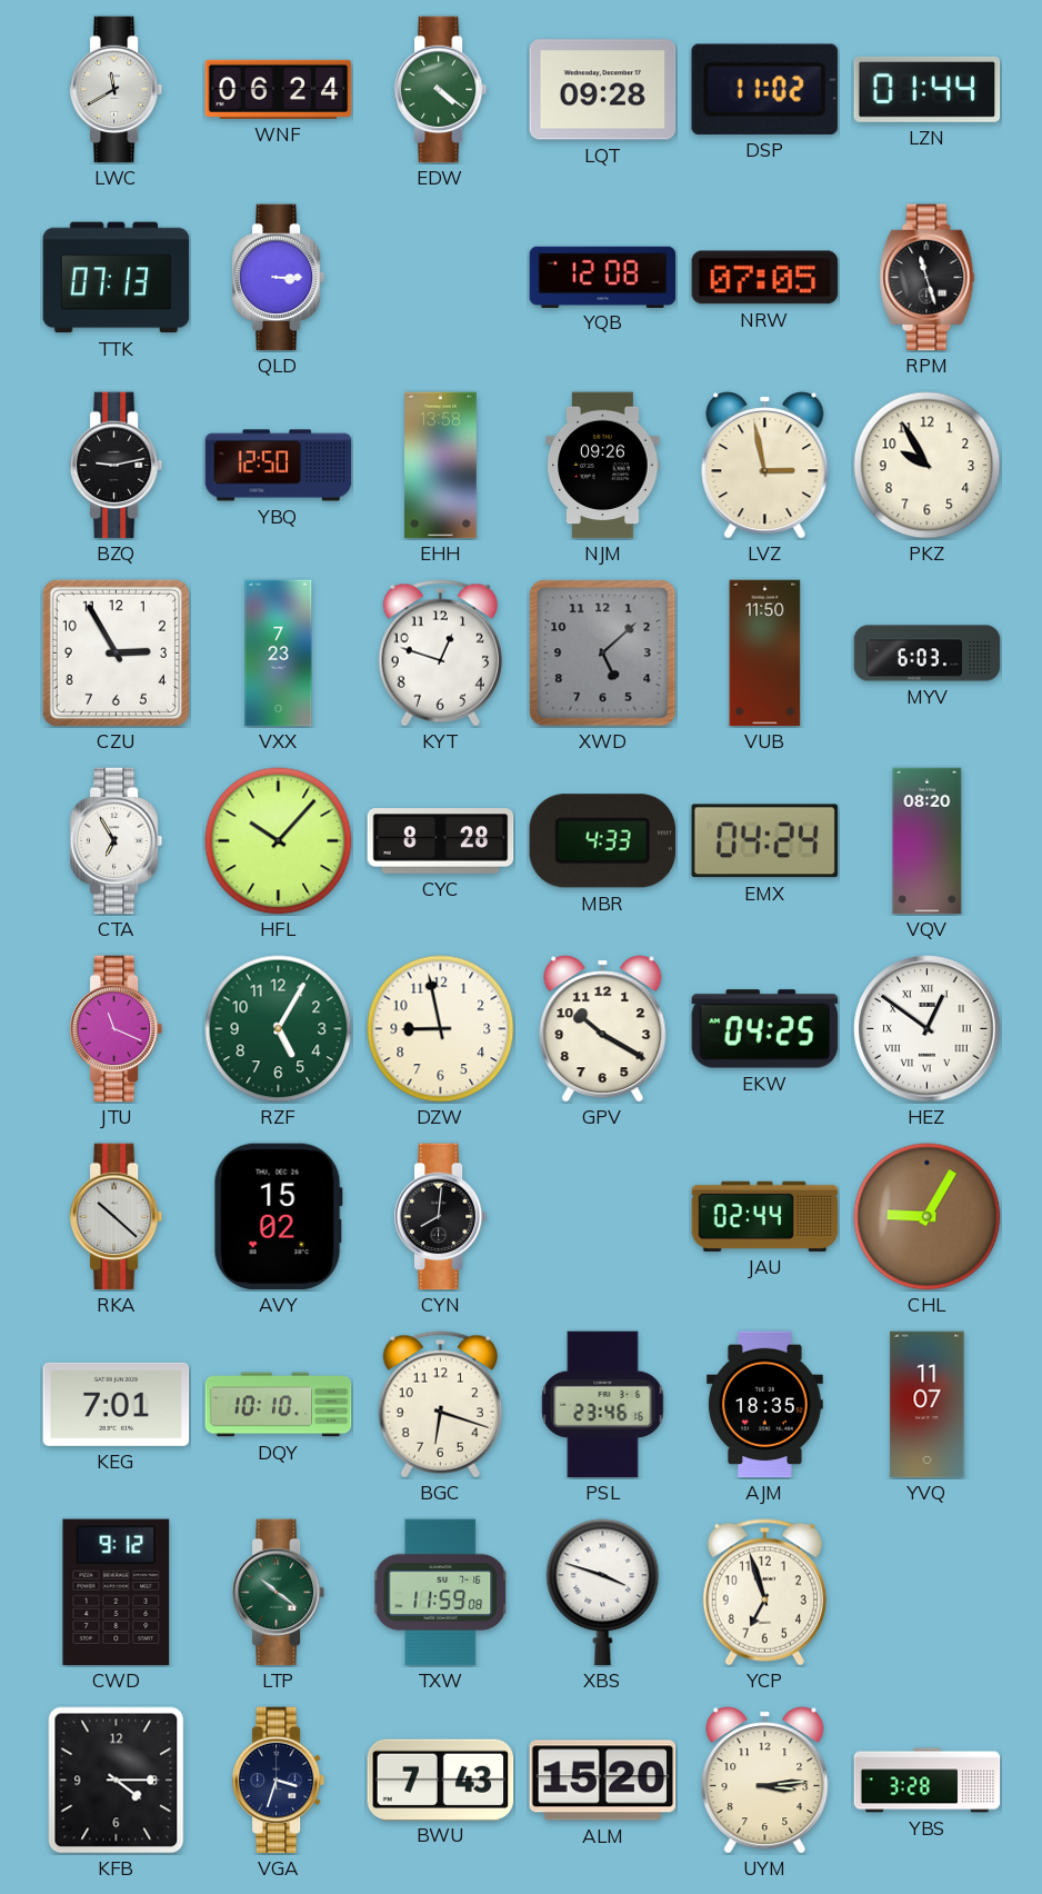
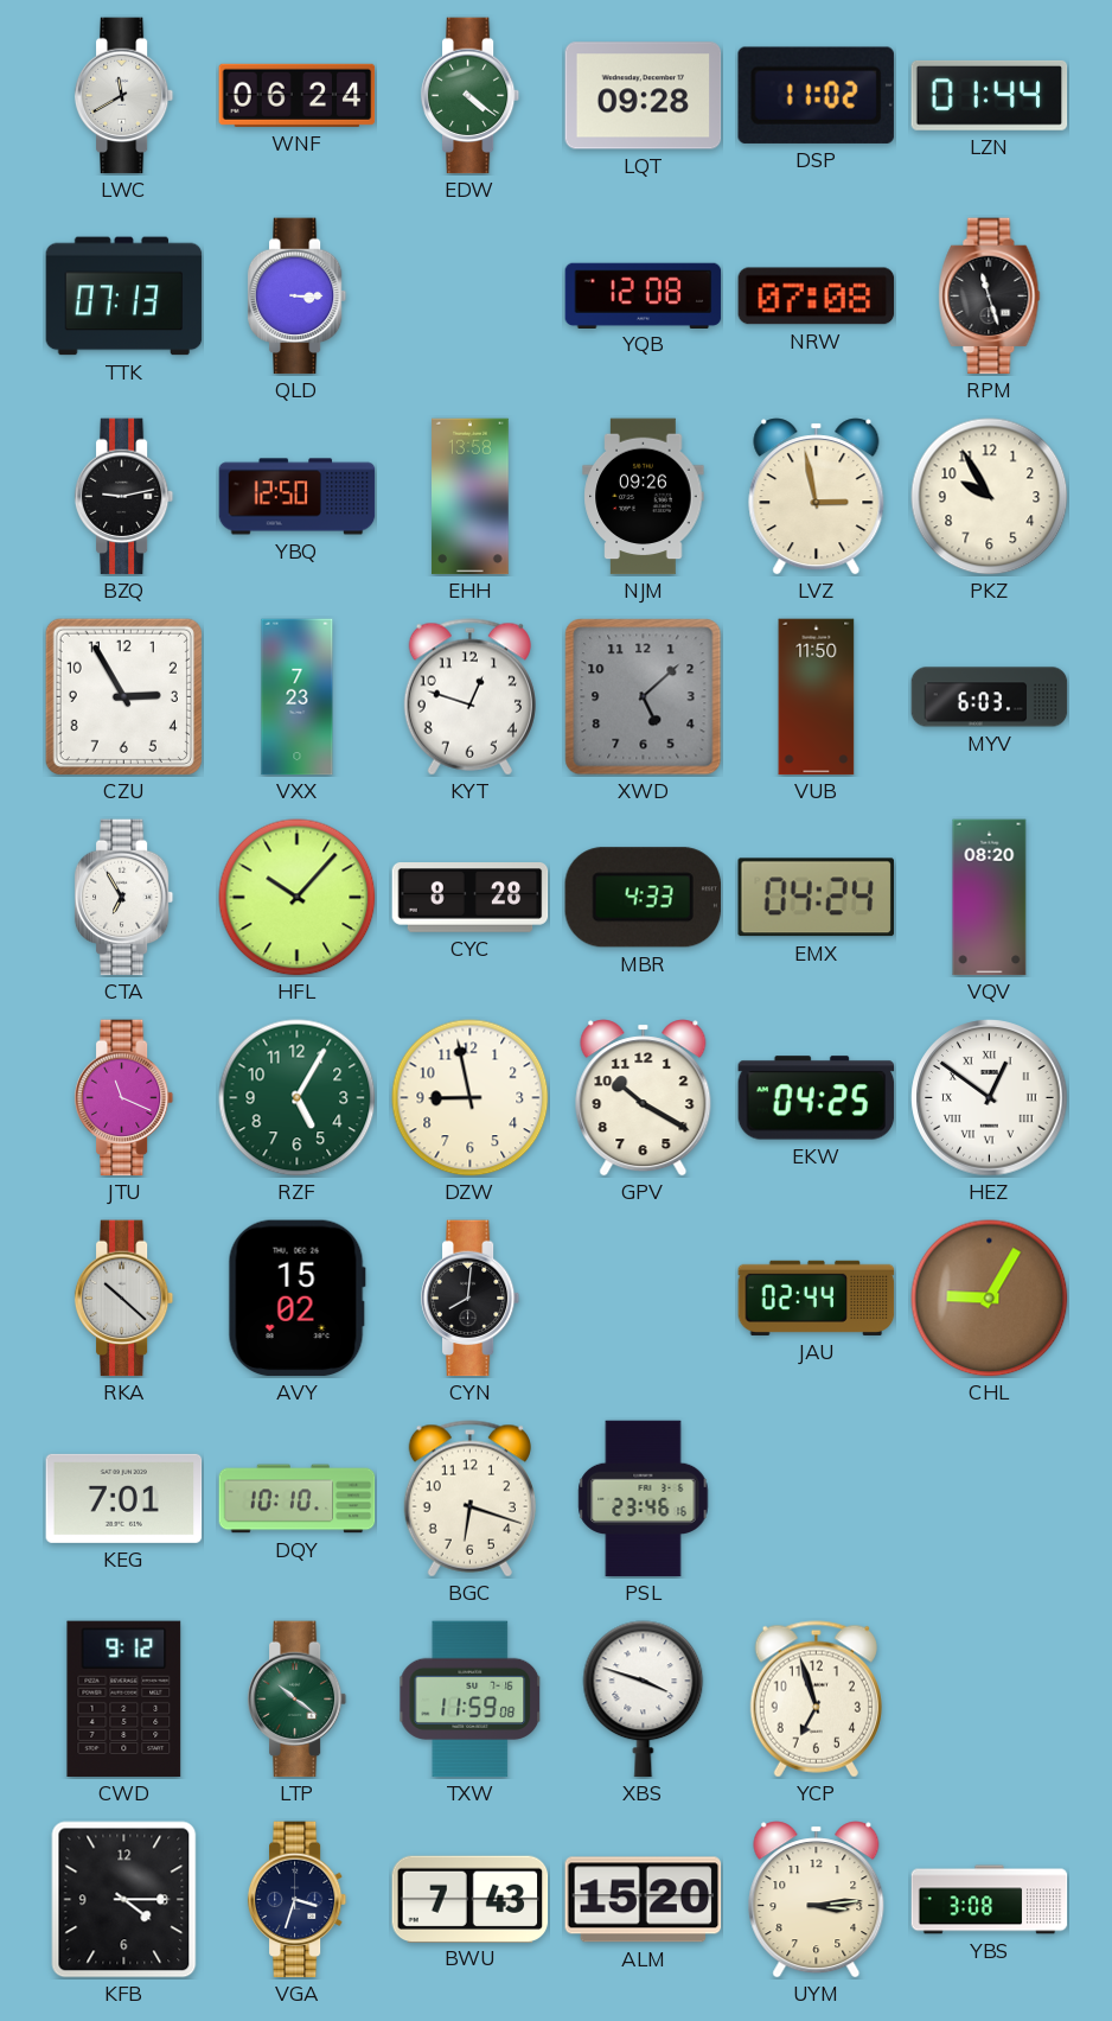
NRW: 07:05 -> 07:08
AJM: 18:35 -> none
YVQ: 11:07 -> none
YBS: 3:28 -> 3:08
